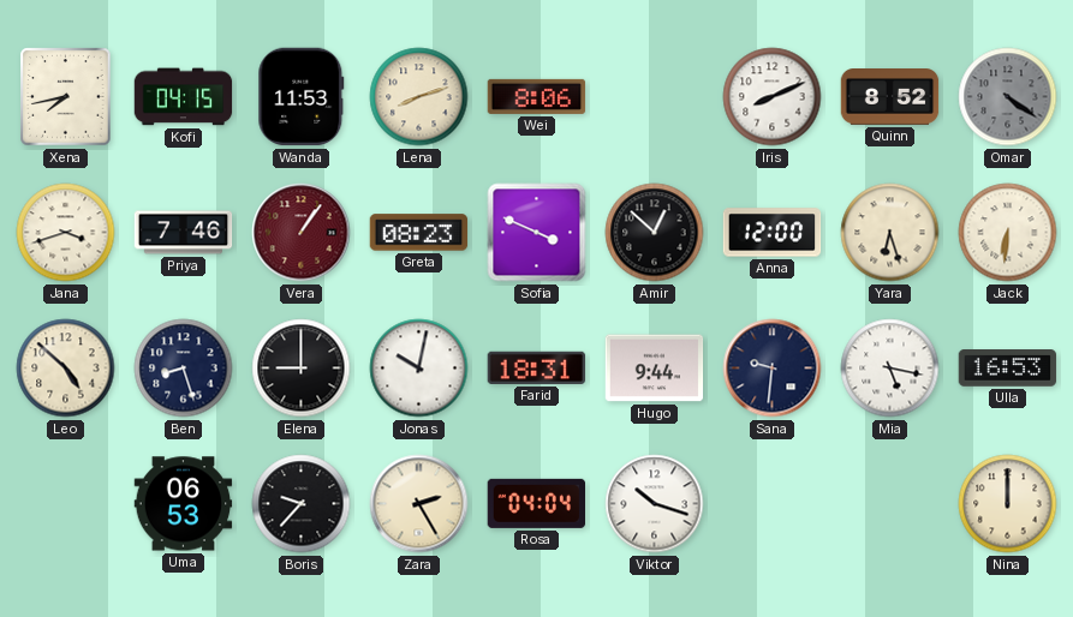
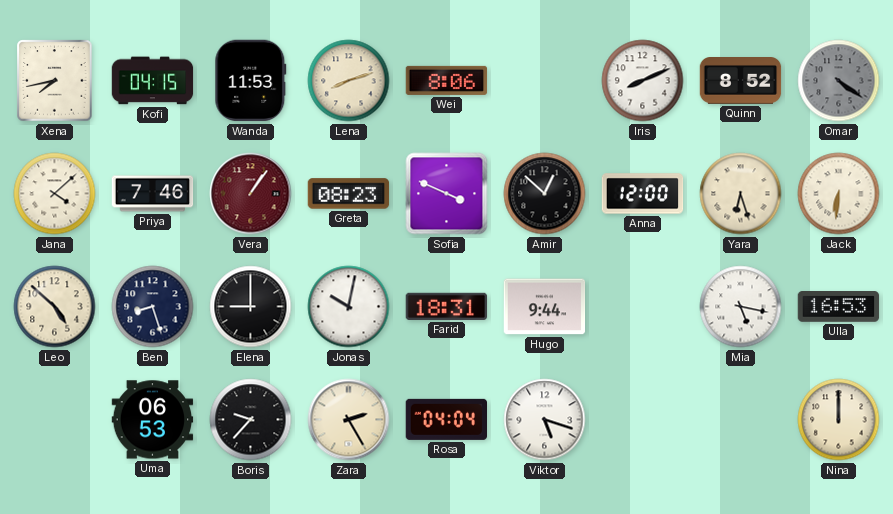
Jana: 3:42 -> 4:08
Sana: 9:31 -> none
Viktor: 10:18 -> 5:18
